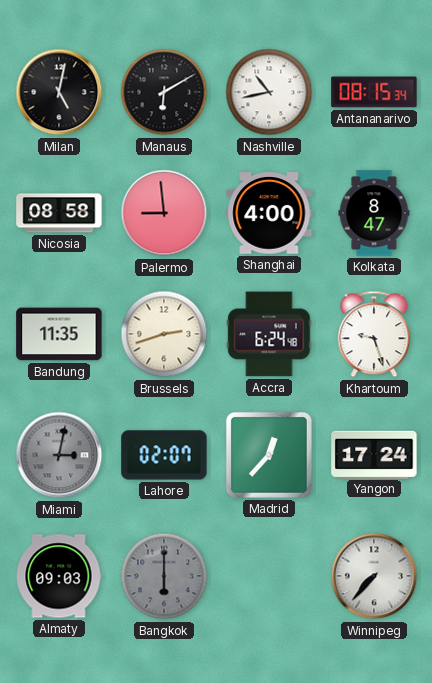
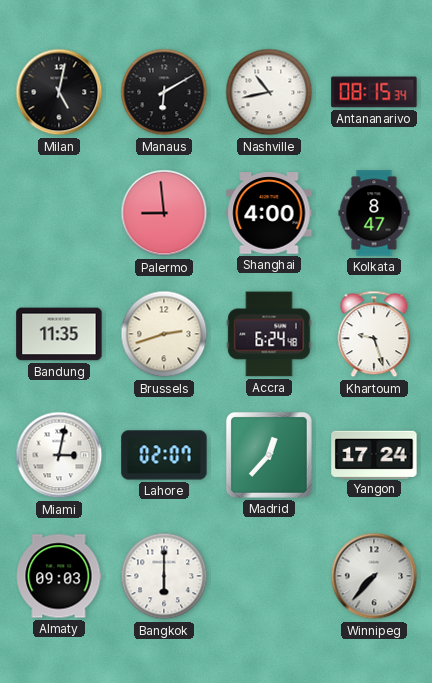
Nicosia: 08:58 -> none
Miami dial: grey -> white
Bangkok dial: grey -> white
